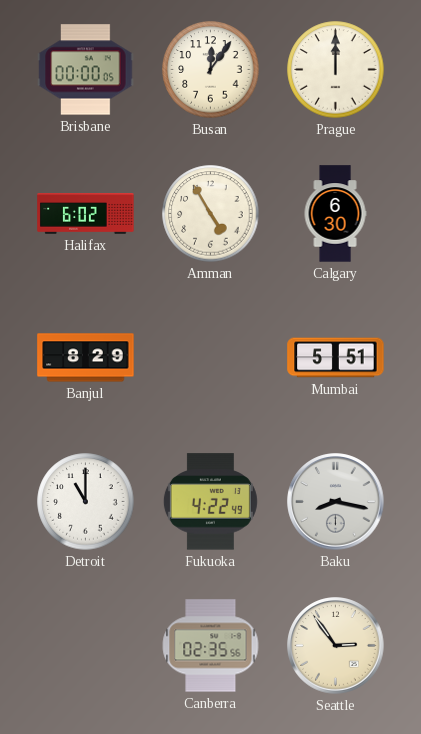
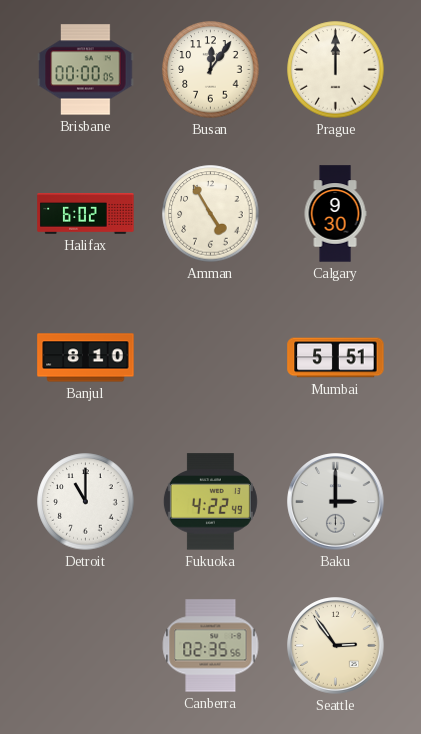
Calgary: 6:30 -> 9:30
Banjul: 8:29 -> 8:10
Baku: 8:17 -> 3:00
